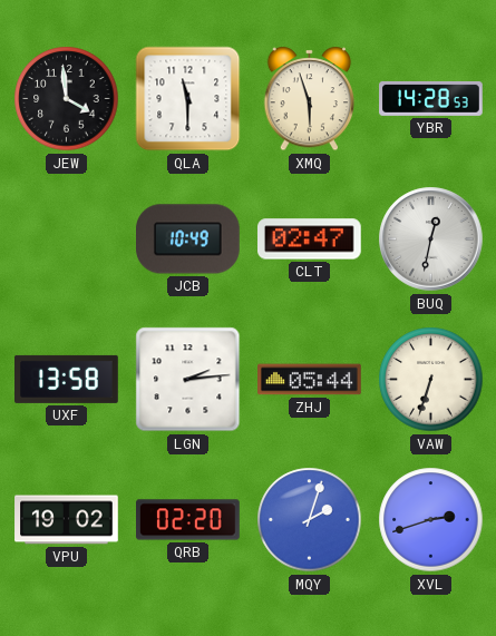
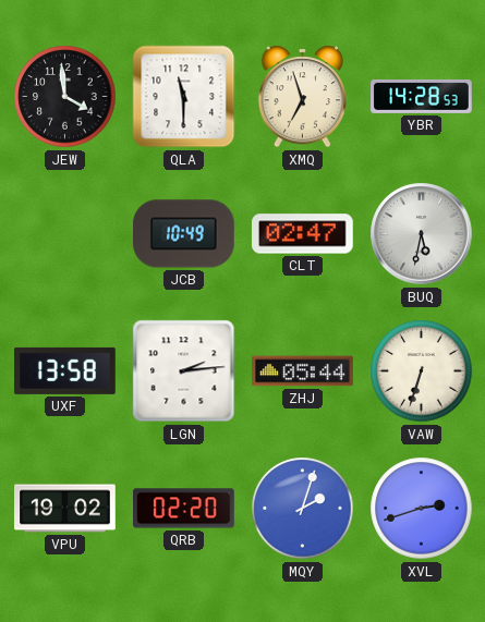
XMQ: 5:57 -> 6:57
BUQ: 12:32 -> 5:32
